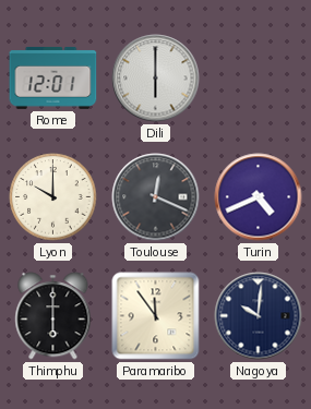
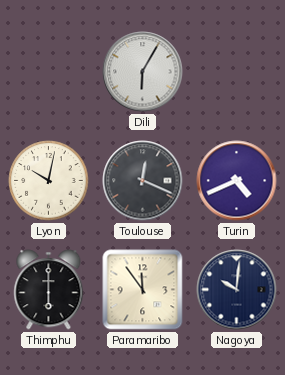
Rome: 12:01 -> none
Dili: 6:00 -> 6:05
Lyon: 10:00 -> 10:02
